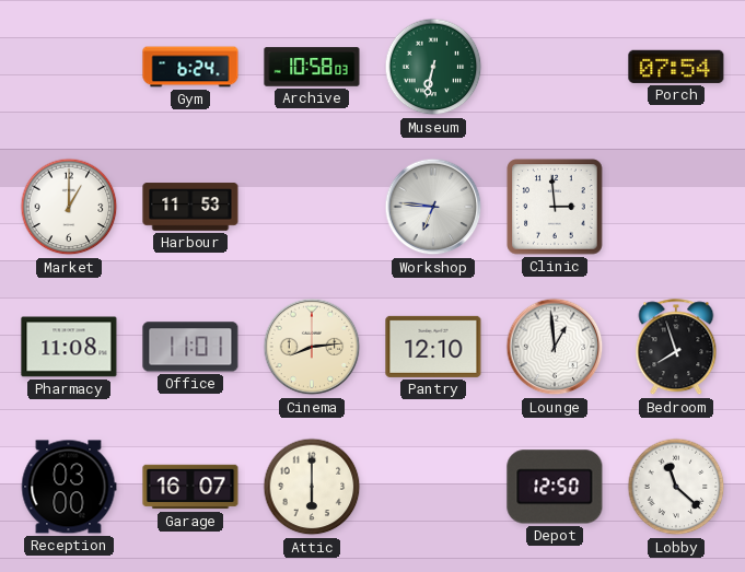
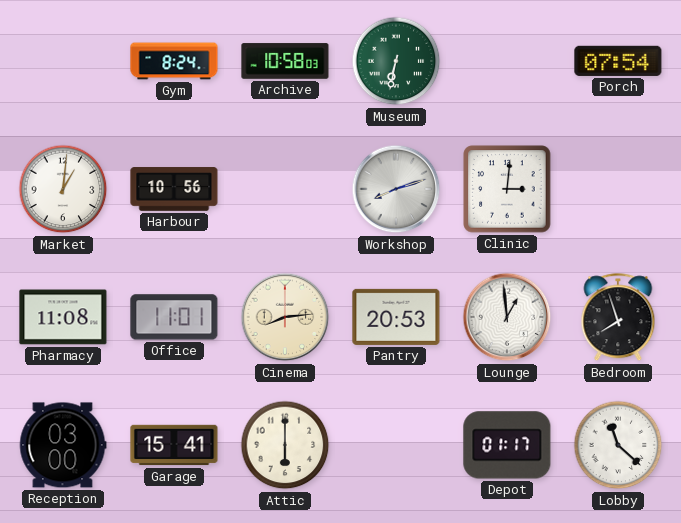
Gym: 6:24 -> 8:24
Market: 1:00 -> 1:01
Harbour: 11:53 -> 10:56
Workshop: 6:46 -> 8:12
Clinic: 2:59 -> 3:01
Pantry: 12:10 -> 20:53
Garage: 16:07 -> 15:41
Depot: 12:50 -> 01:17
